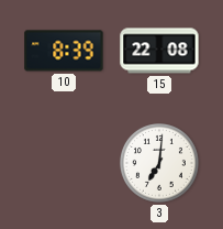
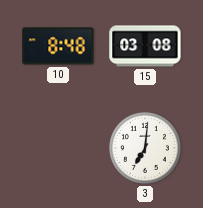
10: 8:39 -> 8:48
15: 22:08 -> 03:08
